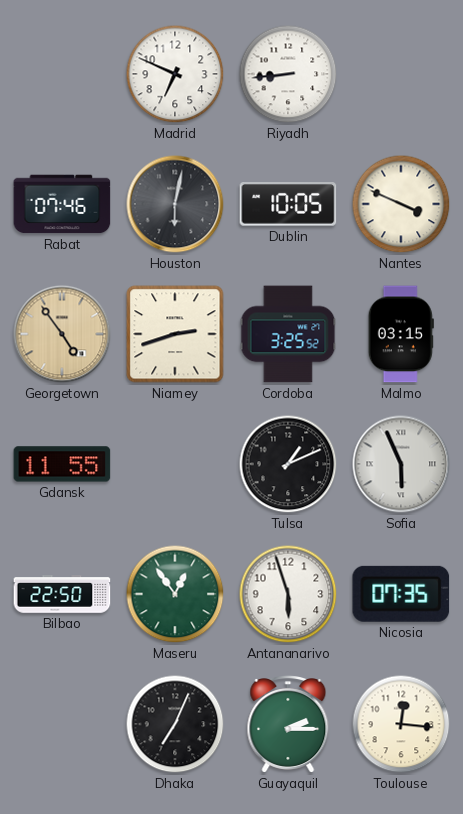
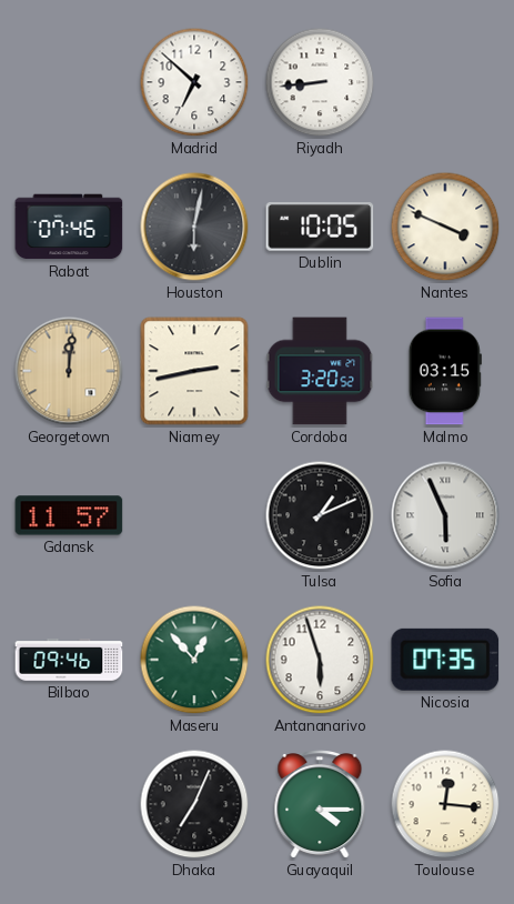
Madrid: 6:49 -> 6:52
Georgetown: 4:54 -> 12:01
Niamey: 2:42 -> 2:43
Cordoba: 3:25 -> 3:20
Gdansk: 11:55 -> 11:57
Bilbao: 22:50 -> 09:46
Maseru: 12:54 -> 12:53
Guayaquil: 2:15 -> 4:15
